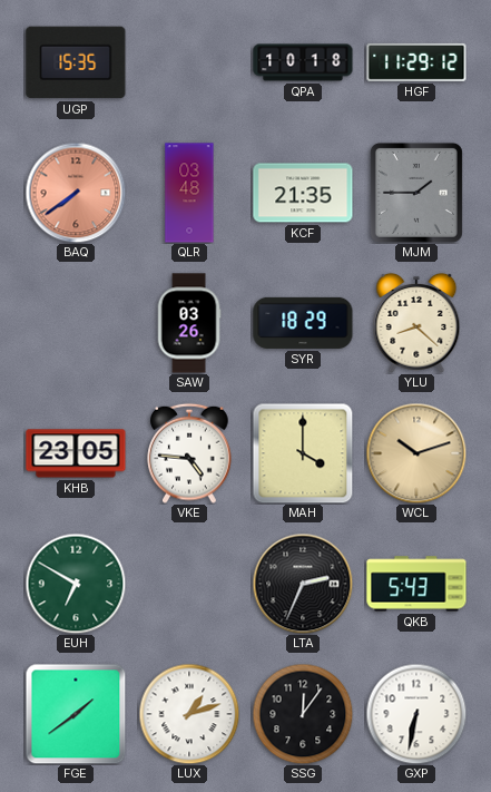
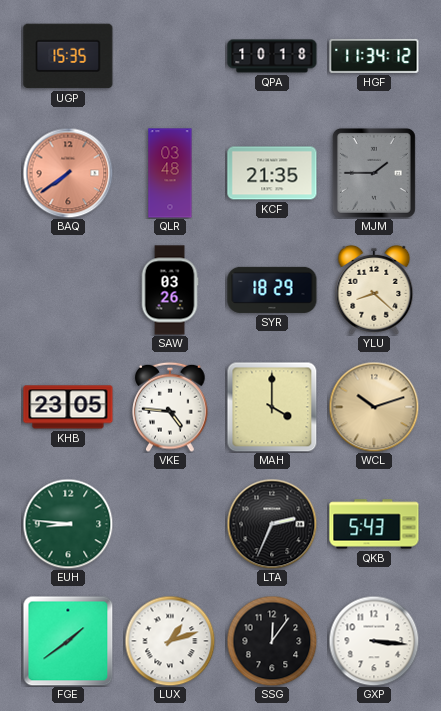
HGF: 11:29 -> 11:34
EUH: 6:50 -> 8:46
GXP: 6:32 -> 3:16
